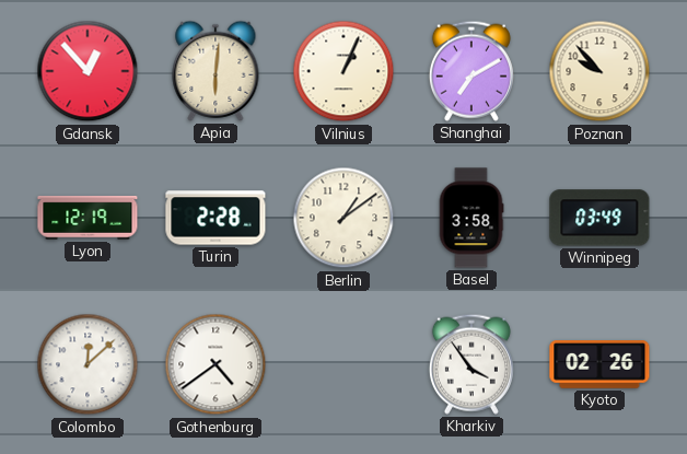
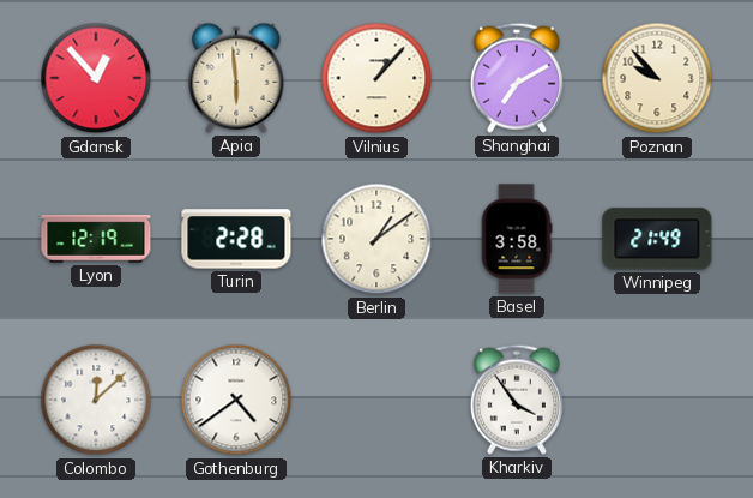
Apia: 6:01 -> 5:59
Vilnius: 1:04 -> 1:07
Winnipeg: 03:49 -> 21:49
Kyoto: 02:26 -> none
